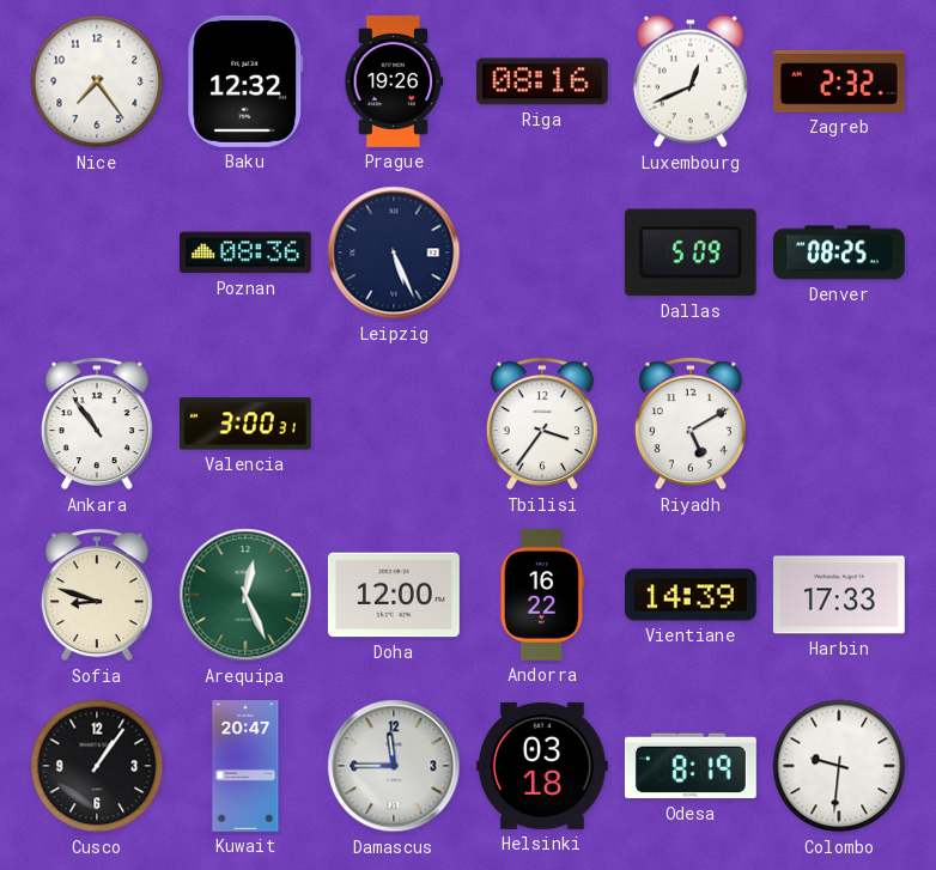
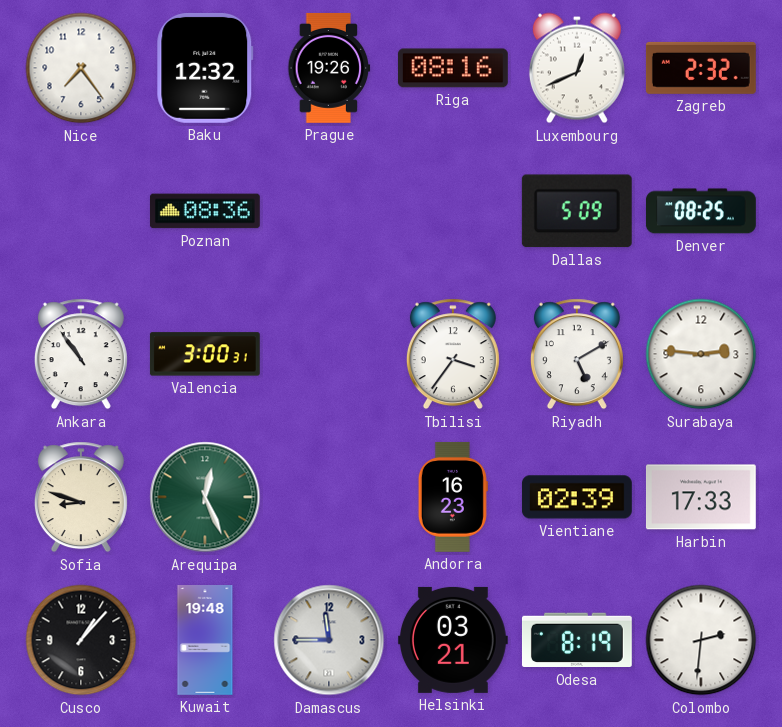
Leipzig: 5:26 -> none
Surabaya: none -> 2:46
Doha: 12:00 -> none
Andorra: 16:22 -> 16:23
Vientiane: 14:39 -> 02:39
Cusco: 1:06 -> 1:07
Kuwait: 20:47 -> 19:48
Helsinki: 03:18 -> 03:21
Colombo: 9:31 -> 2:31
